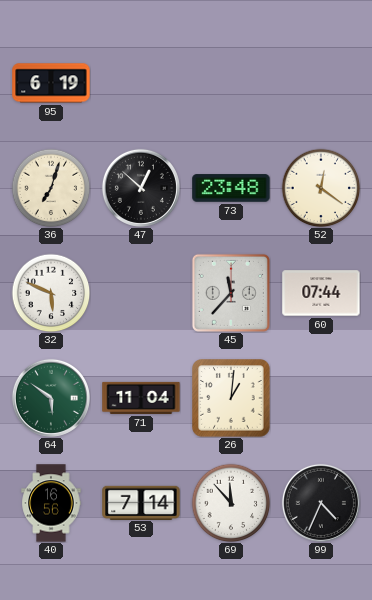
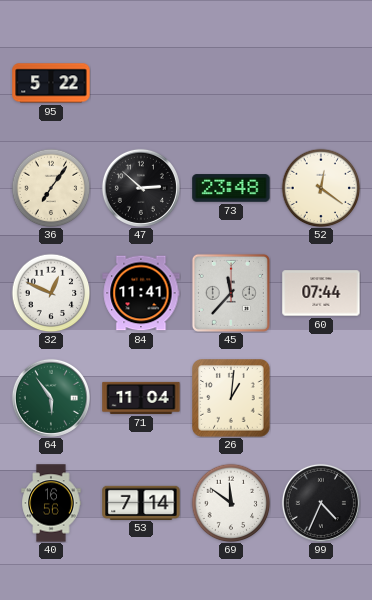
95: 6:19 -> 5:22
36: 7:03 -> 7:06
47: 12:52 -> 2:52
32: 5:49 -> 12:49
84: none -> 11:41
64: 5:51 -> 5:54
69: 11:53 -> 11:51
